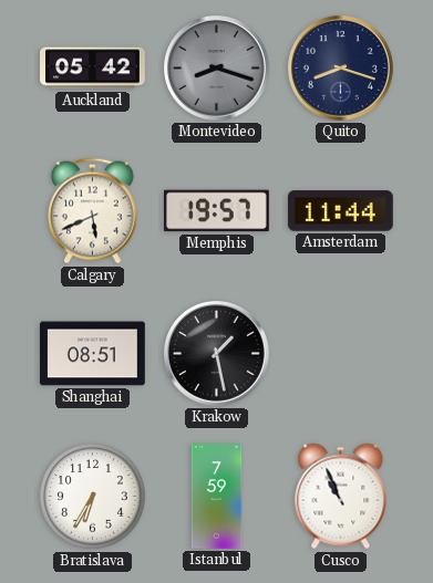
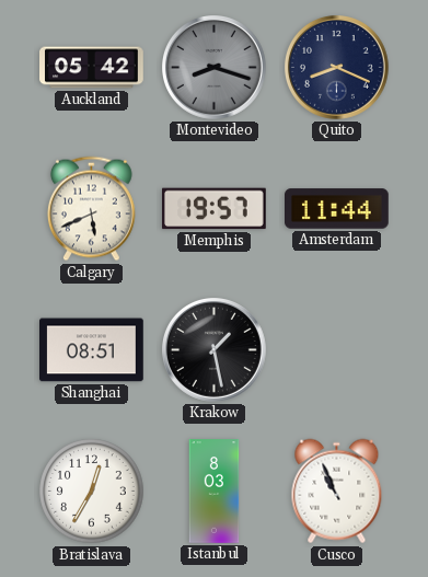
Quito: 8:18 -> 8:19
Bratislava: 6:35 -> 12:35
Istanbul: 7:59 -> 8:03
